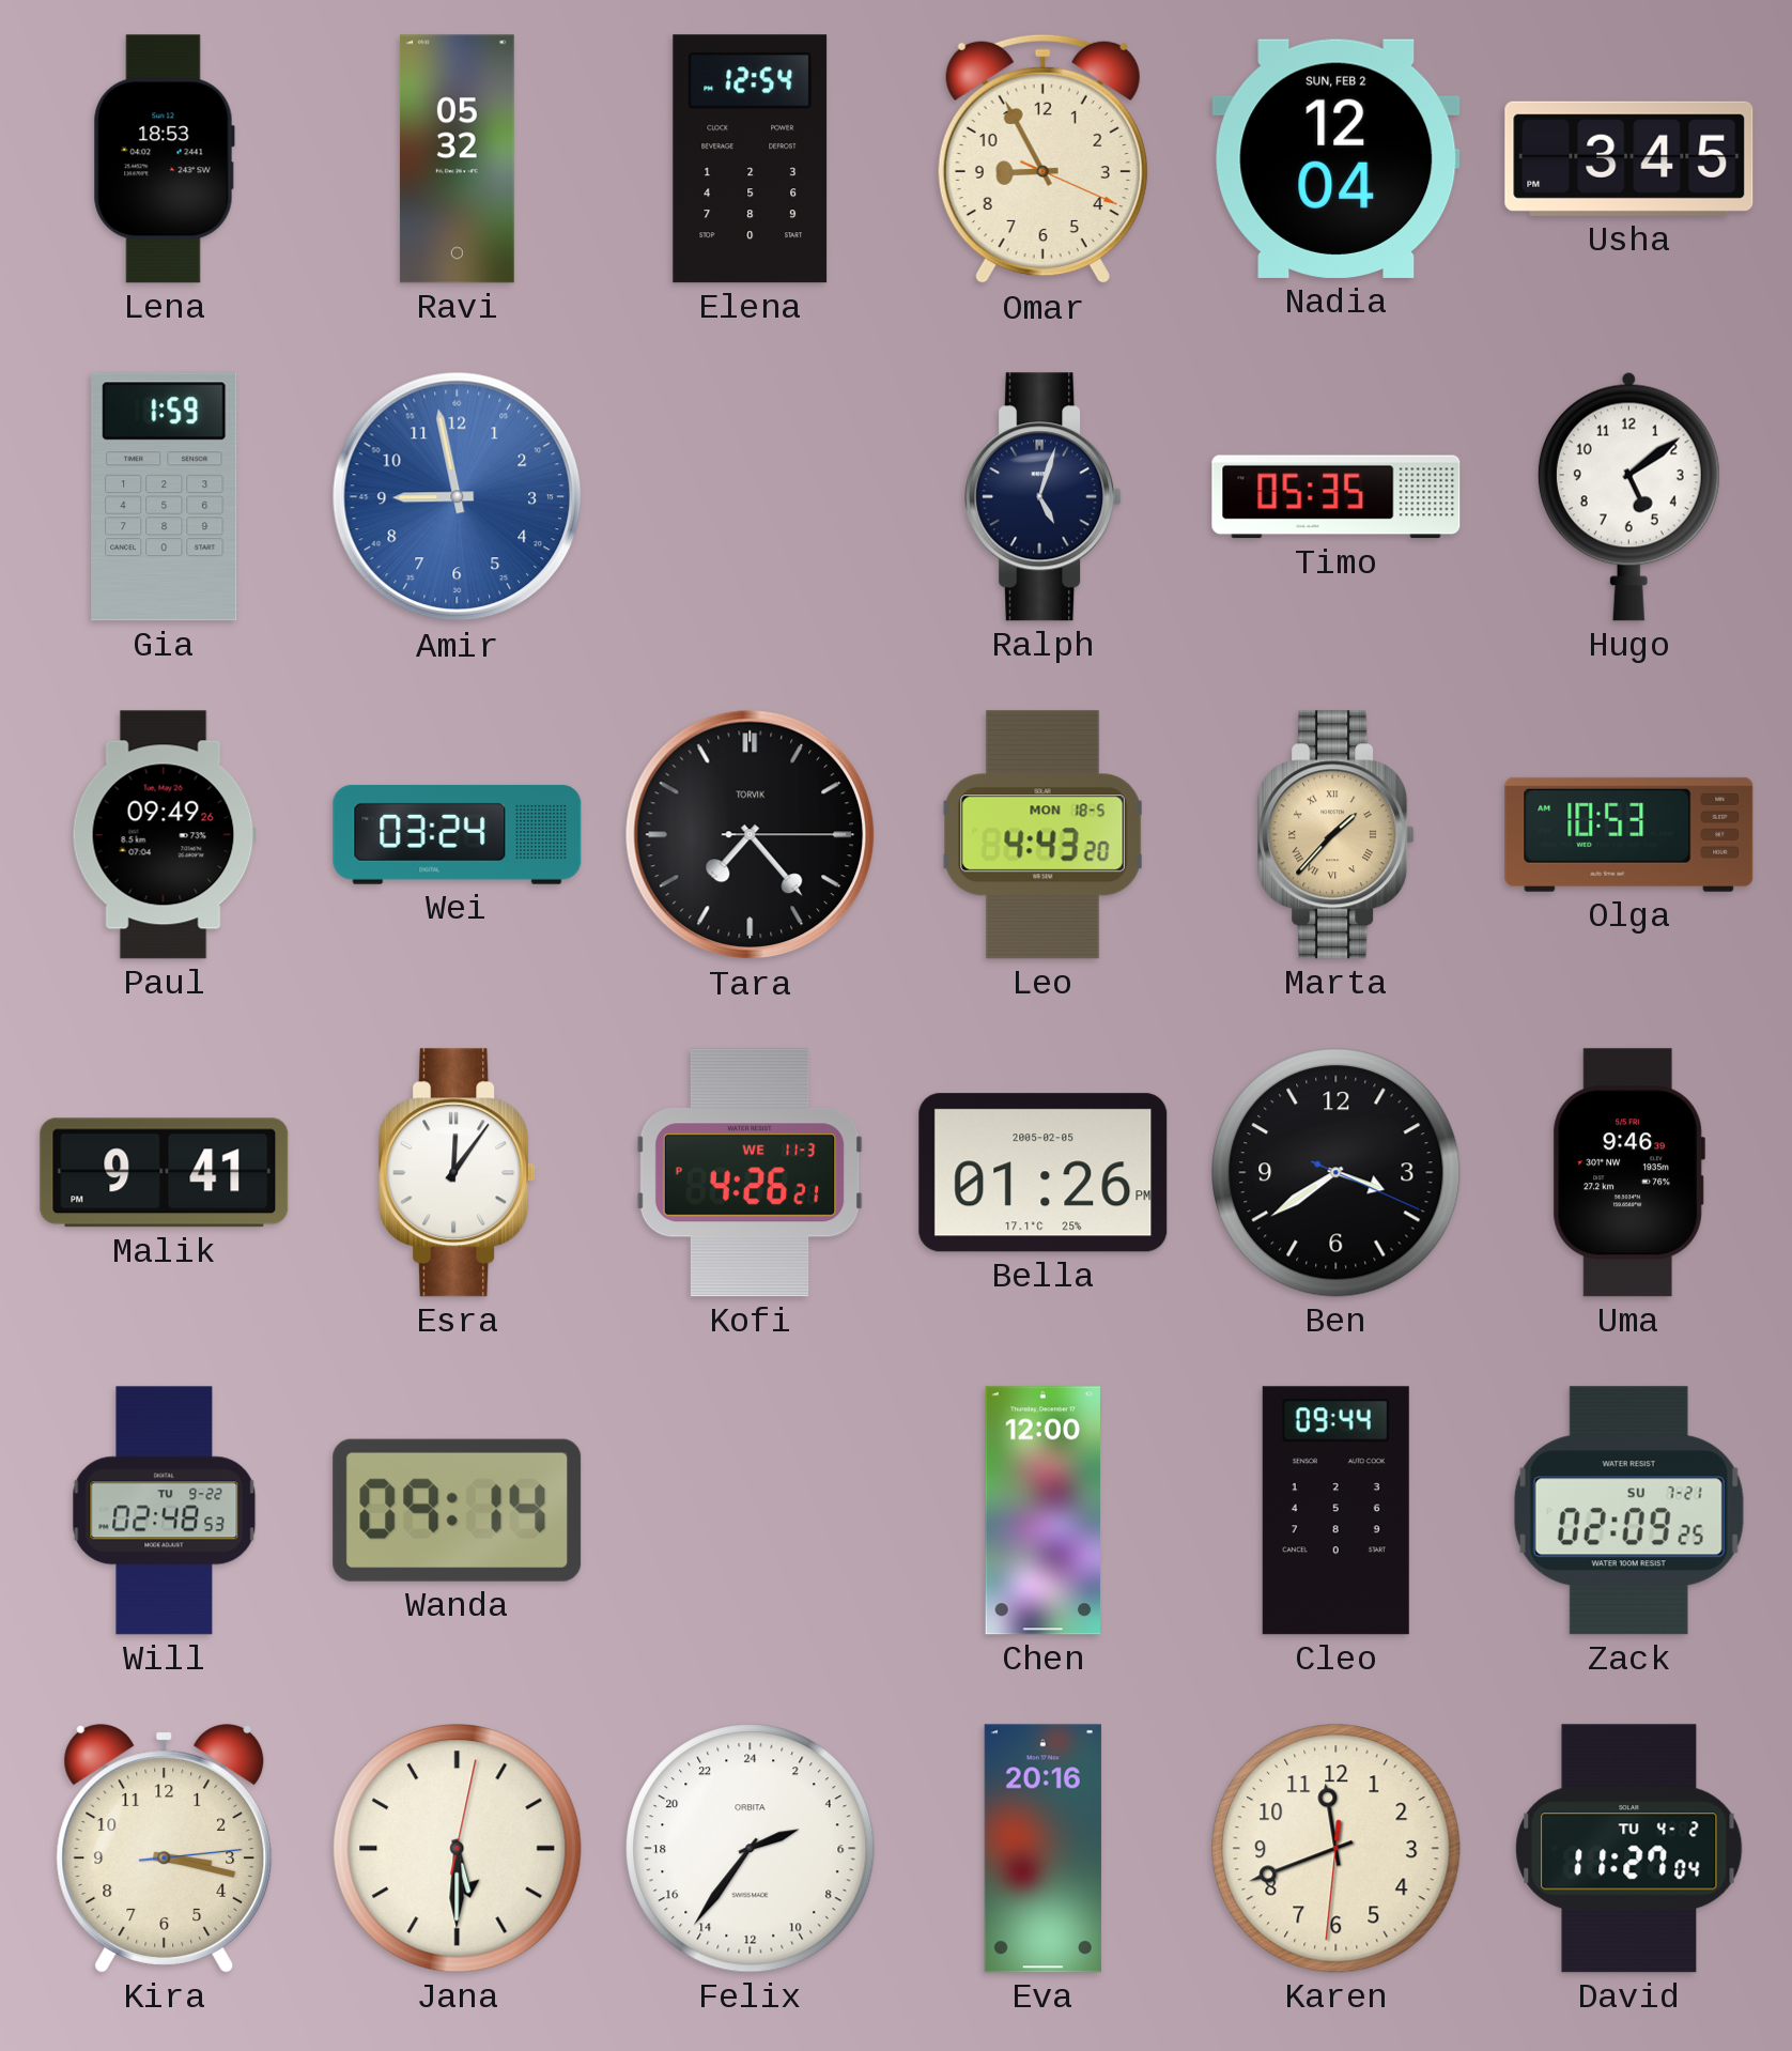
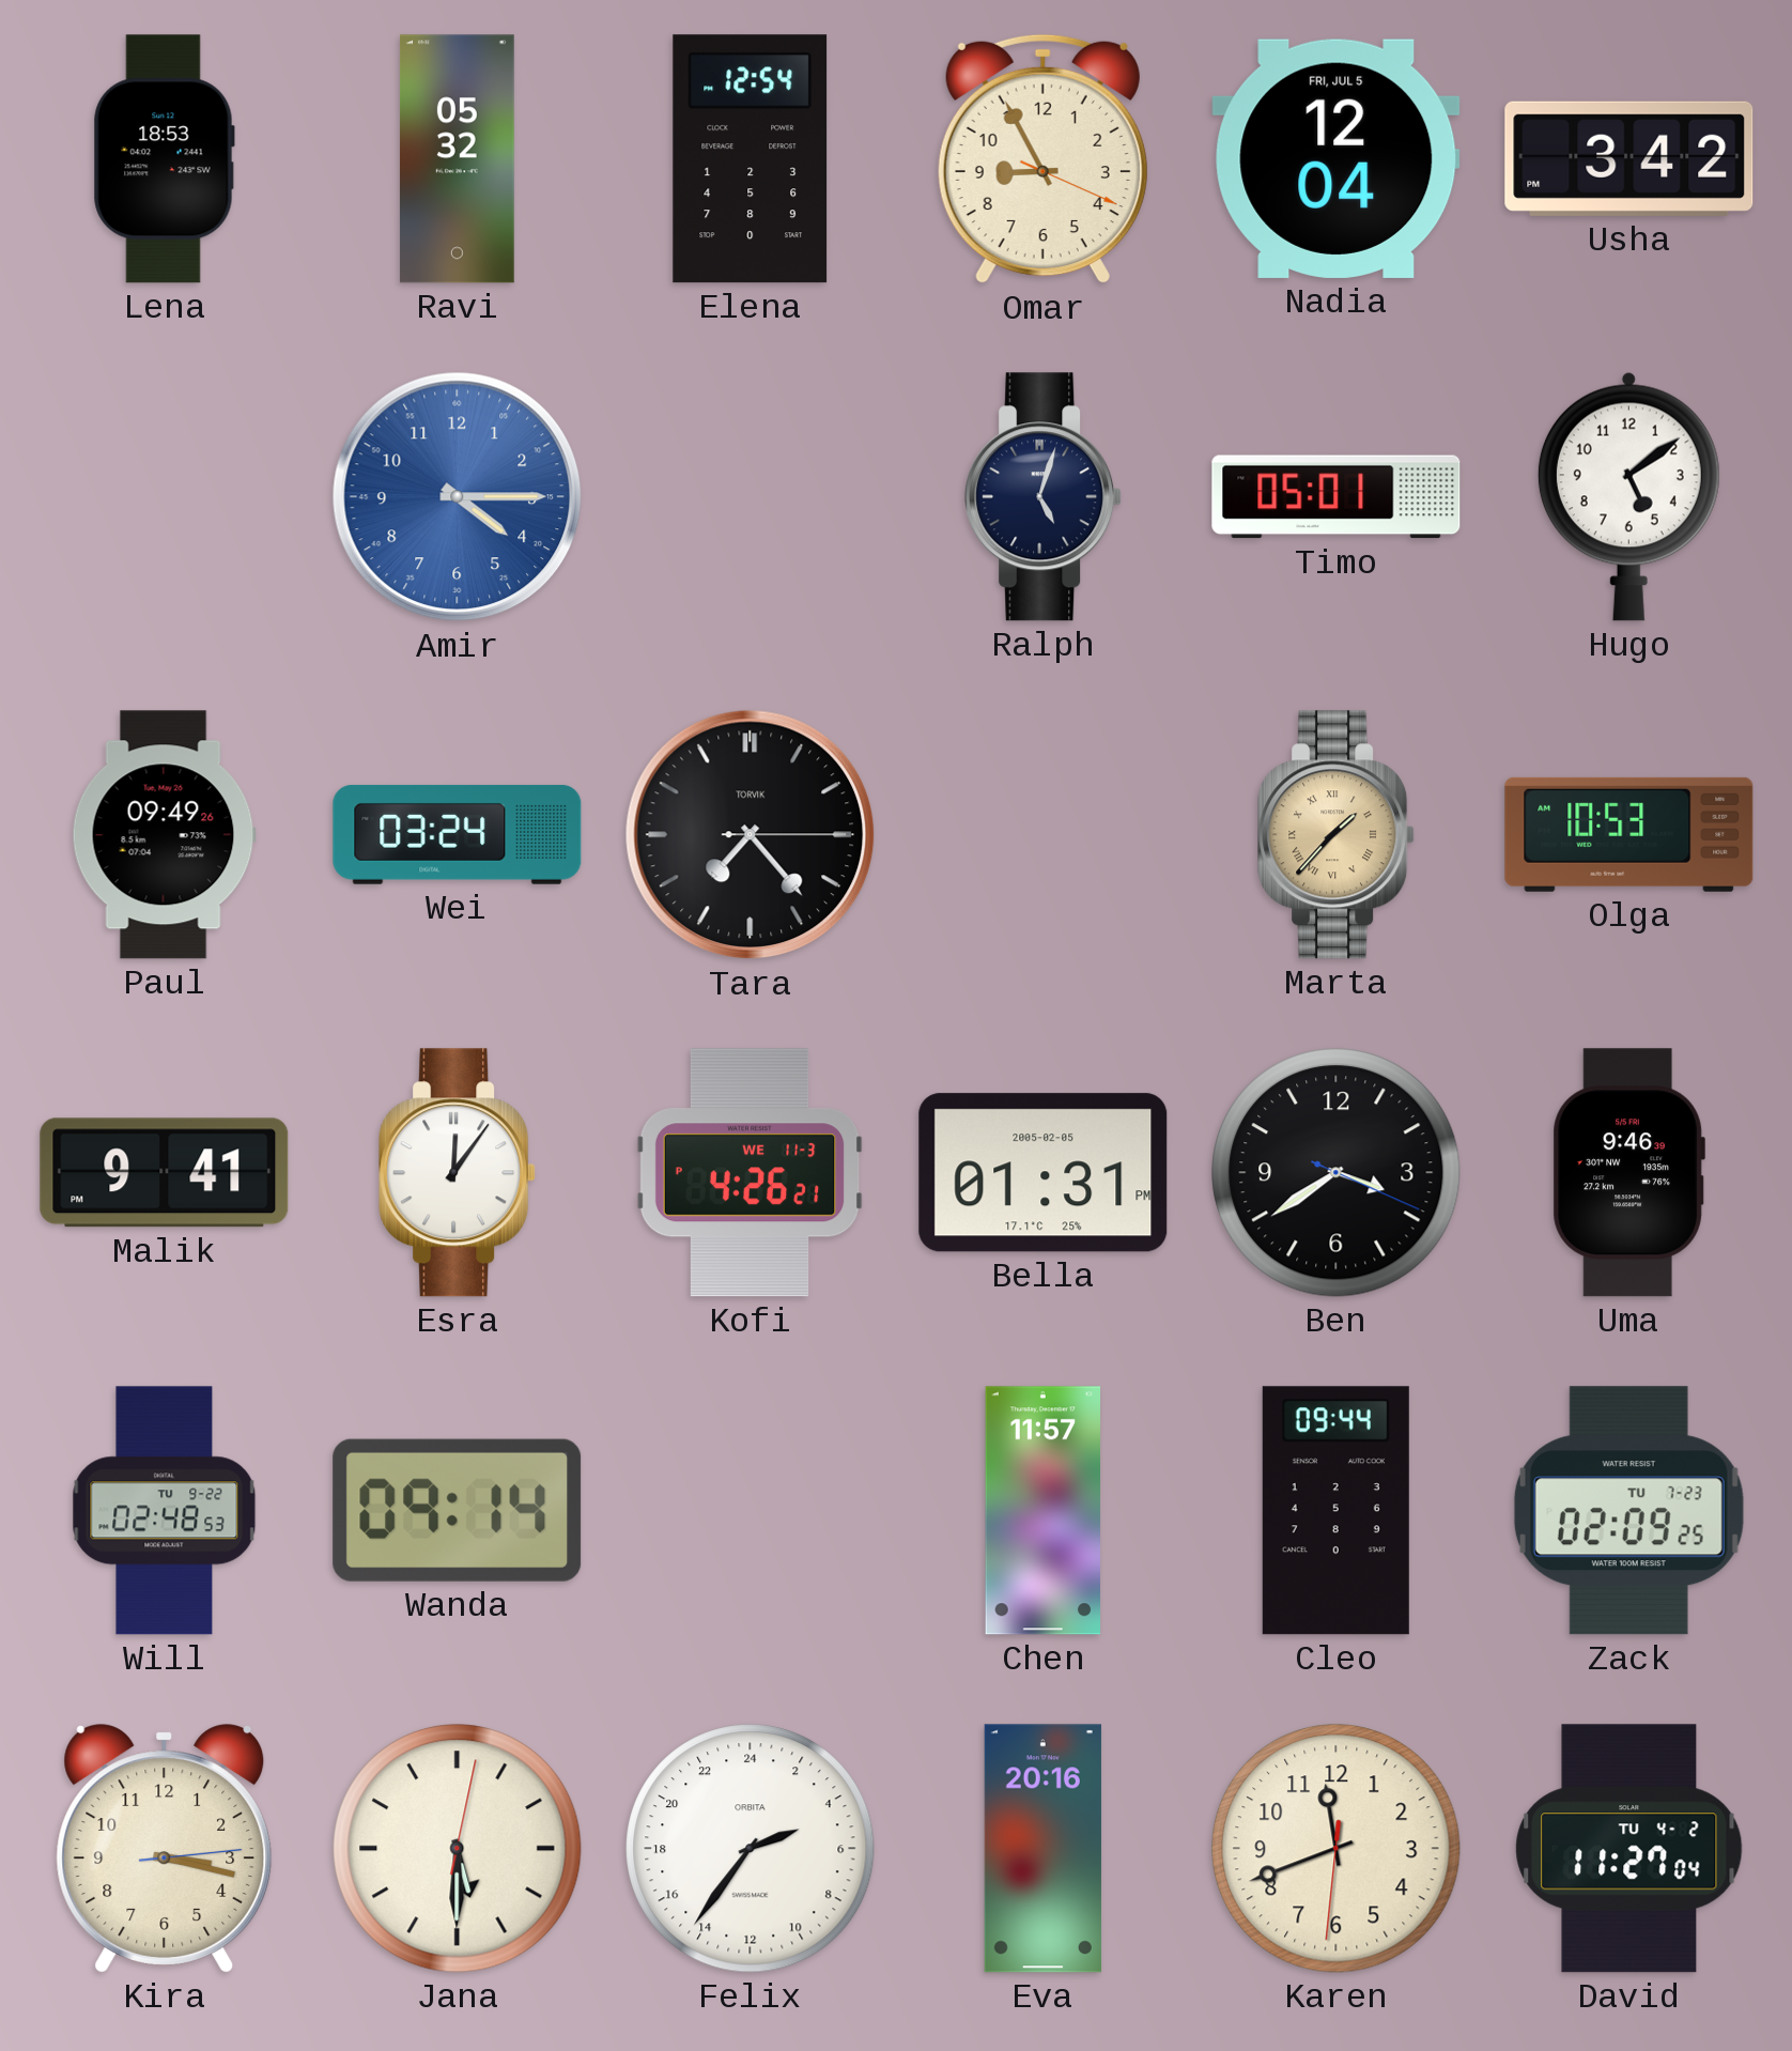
Nadia date: SUN, FEB 2 -> FRI, JUL 5
Usha: 3:45 -> 3:42
Gia: 1:59 -> none
Amir: 8:58 -> 4:15
Timo: 05:35 -> 05:01
Leo: 4:43 -> none
Bella: 01:26 -> 01:31
Chen: 12:00 -> 11:57
Zack date: SU 7-21 -> TU 7-23
